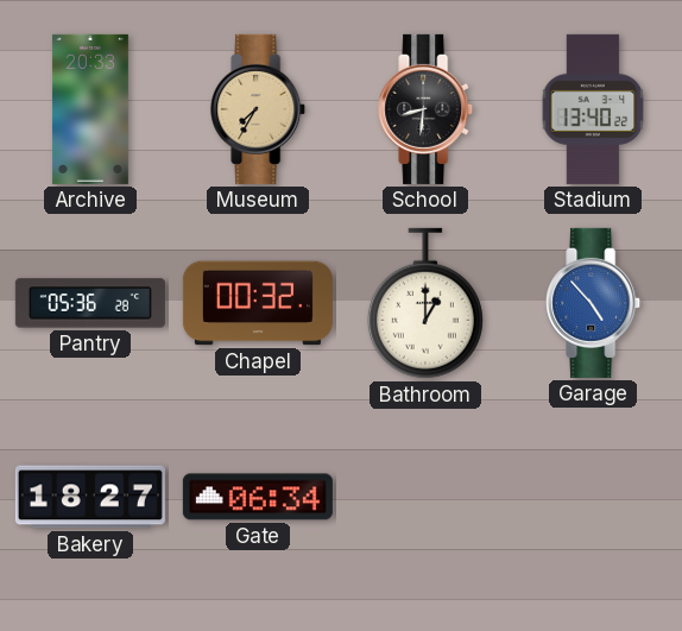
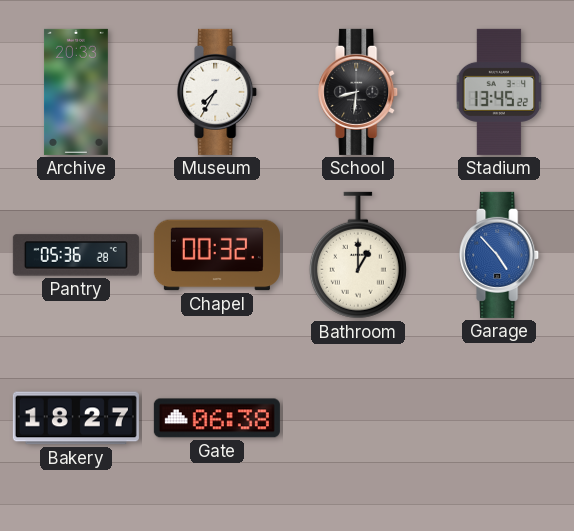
Museum dial: champagne -> white
Stadium: 13:40 -> 13:45
Gate: 06:34 -> 06:38
